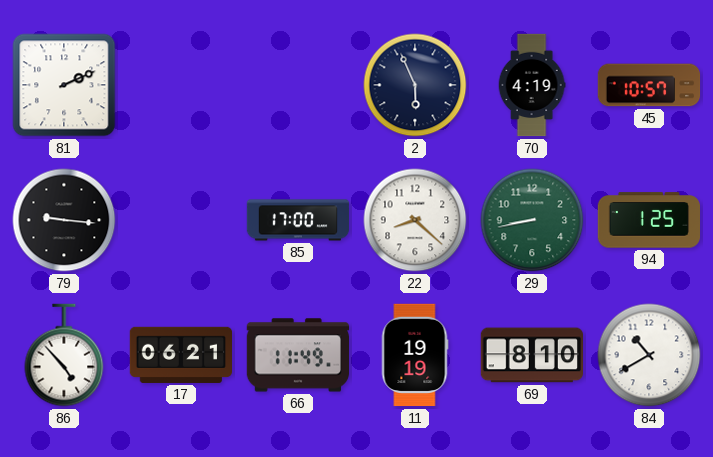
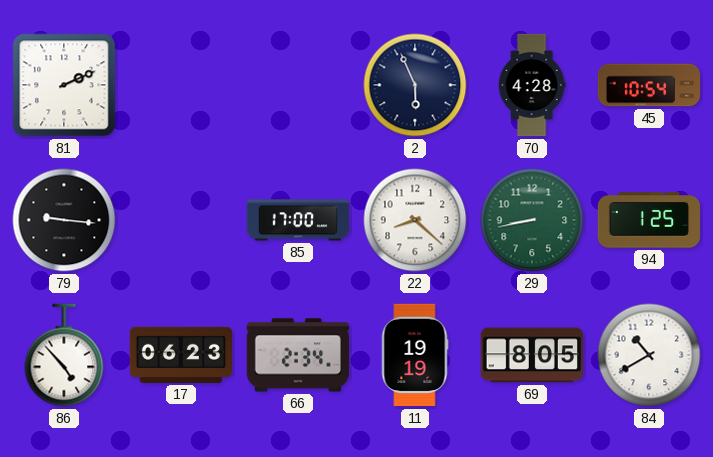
70: 4:19 -> 4:28
45: 10:57 -> 10:54
17: 06:21 -> 06:23
66: 11:49 -> 2:34
69: 8:10 -> 8:05
